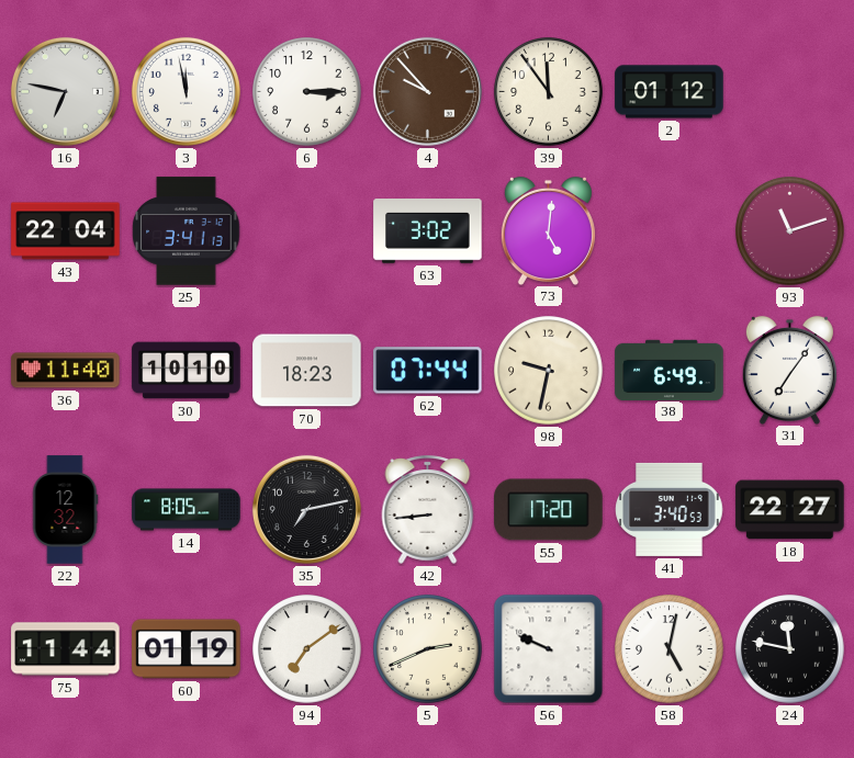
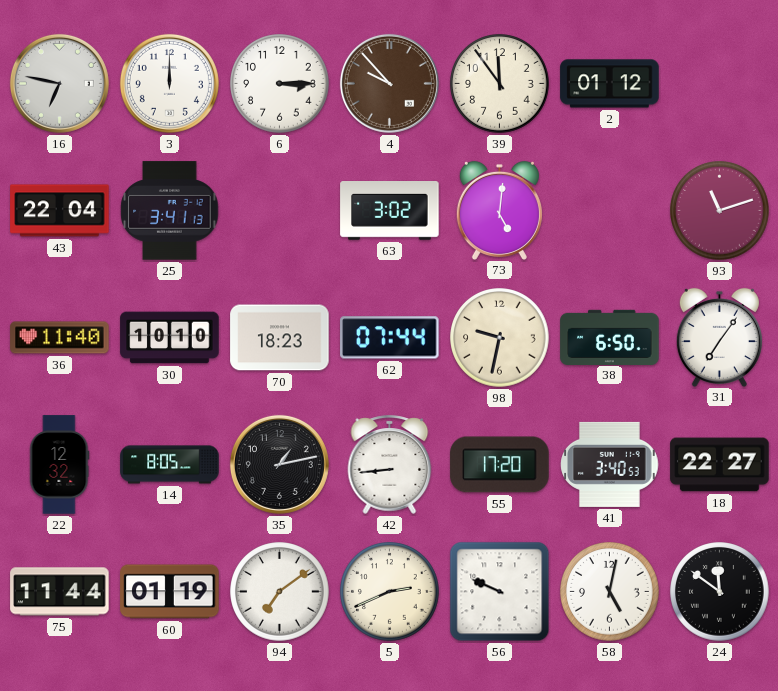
3: 11:58 -> 12:00
38: 6:49 -> 6:50
35: 7:13 -> 1:13
24: 11:47 -> 11:51
